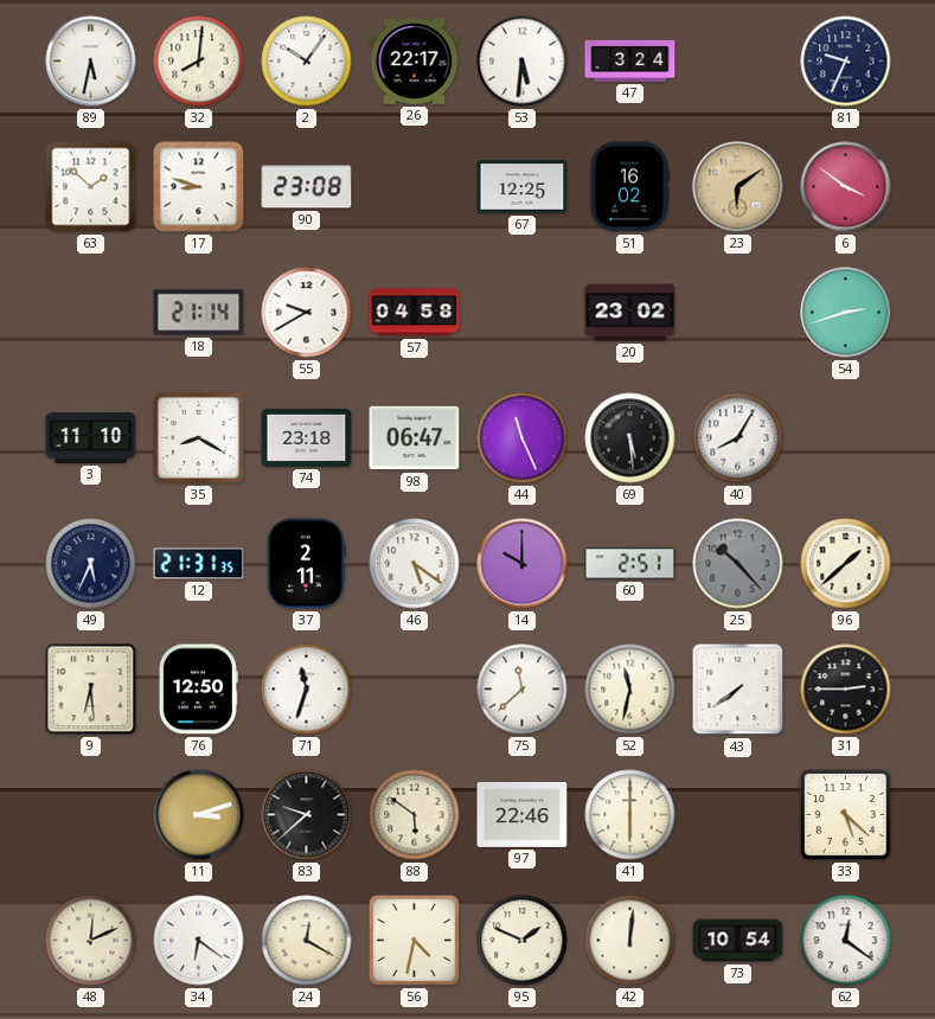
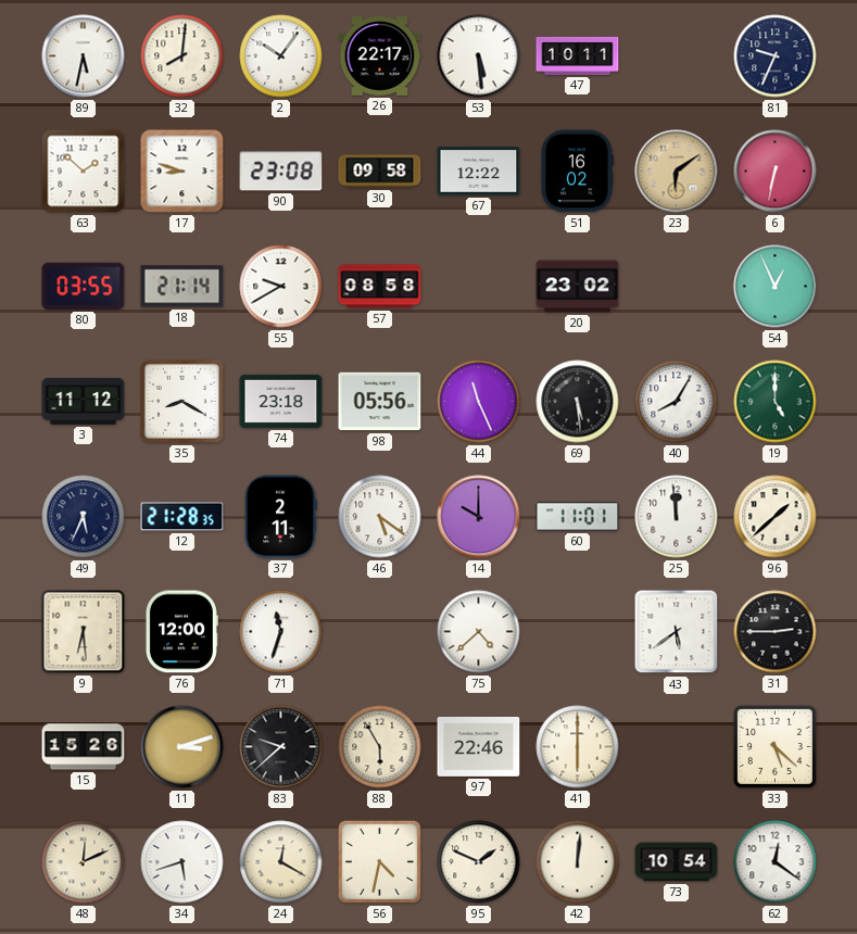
53: 5:31 -> 5:29
47: 3:24 -> 10:11
30: none -> 09:58
67: 12:25 -> 12:22
6: 3:51 -> 6:32
80: none -> 03:55
57: 04:58 -> 08:58
54: 2:42 -> 12:56
3: 11:10 -> 11:12
98: 06:47 -> 05:56
19: none -> 5:00
12: 21:31 -> 21:28
60: 2:51 -> 11:01
25: 10:23 -> 11:59
25 dial: grey -> white
76: 12:50 -> 12:00
75: 11:38 -> 4:38
52: 11:32 -> none
43: 7:39 -> 5:39
15: none -> 15:26
88: 5:51 -> 5:55
34: 6:21 -> 5:42
